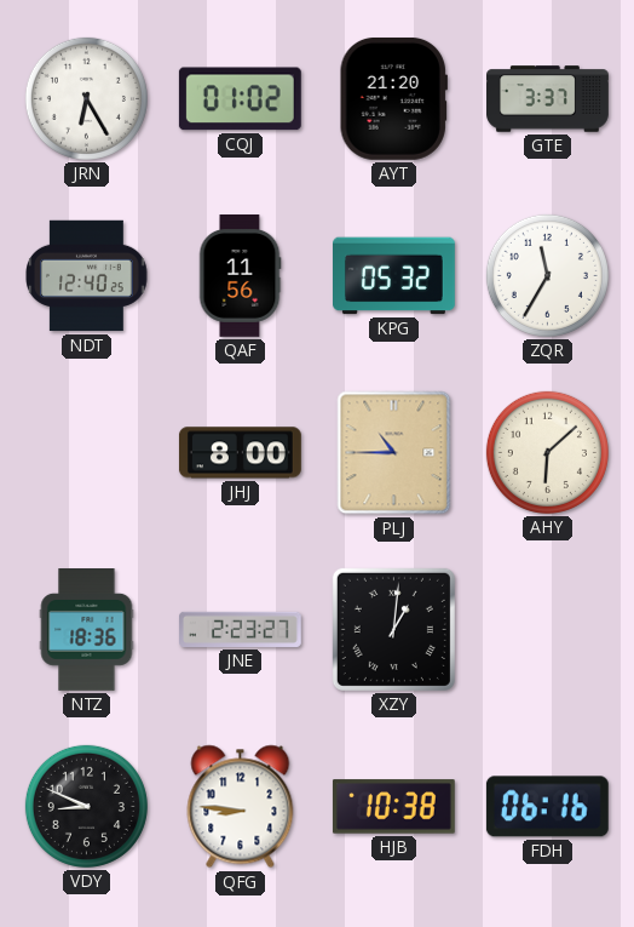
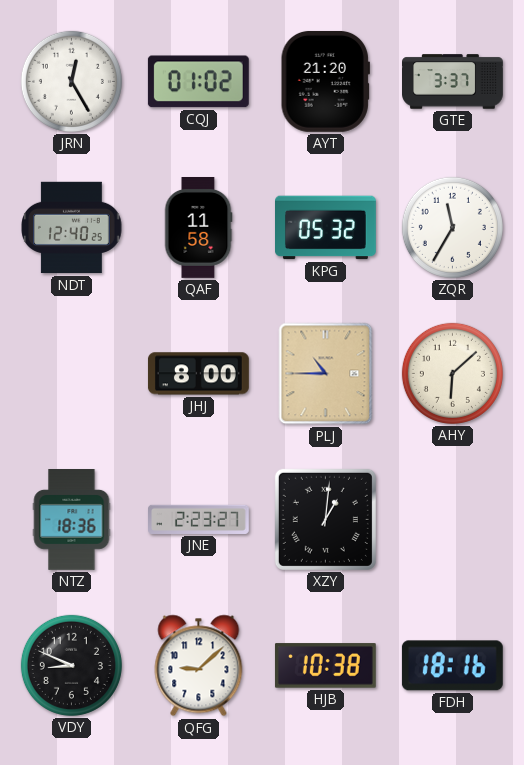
JRN: 6:25 -> 12:25
QAF: 11:56 -> 11:58
QFG: 8:46 -> 9:08
FDH: 06:16 -> 18:16
